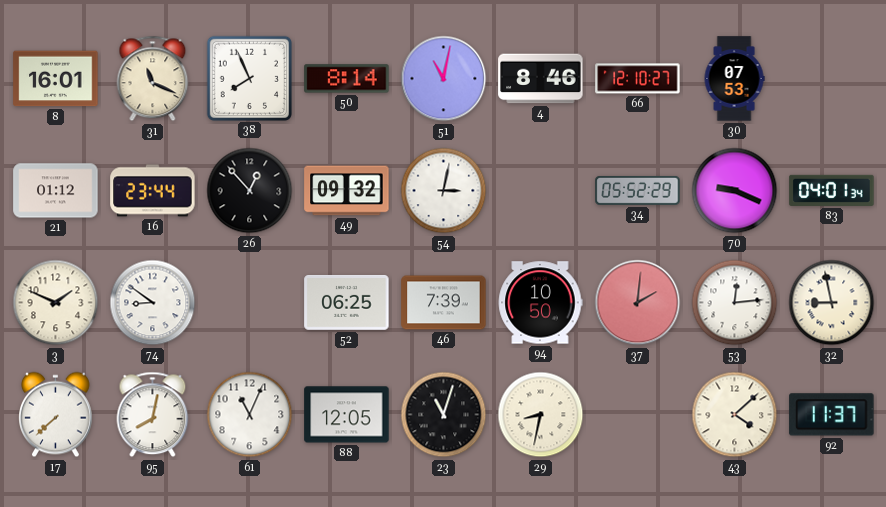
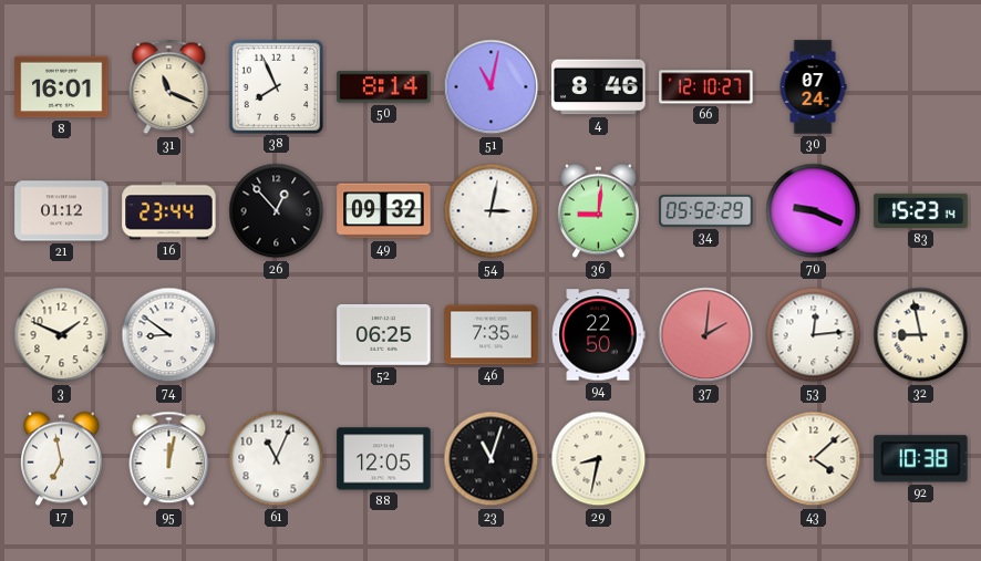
30: 07:53 -> 07:24
36: none -> 9:01
83: 04:01 -> 15:23
46: 7:39 -> 7:35
94: 10:50 -> 22:50
17: 7:38 -> 6:58
95: 8:02 -> 12:02
92: 11:37 -> 10:38
